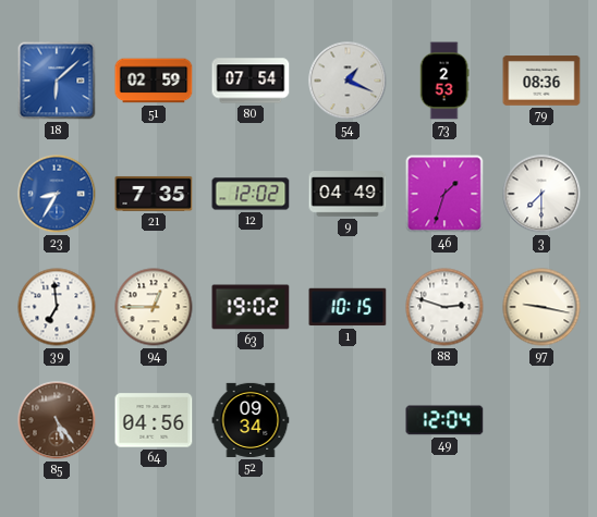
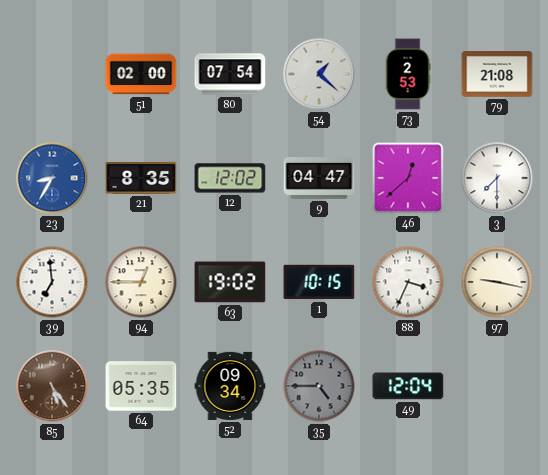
18: 6:08 -> none
51: 02:59 -> 02:00
54: 1:19 -> 1:22
79: 08:36 -> 21:08
21: 7:35 -> 8:35
9: 04:49 -> 04:47
46: 1:33 -> 12:38
88: 2:48 -> 3:34
64: 04:56 -> 05:35
35: none -> 4:45
